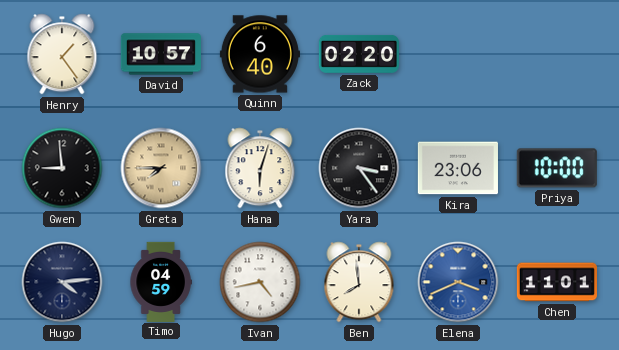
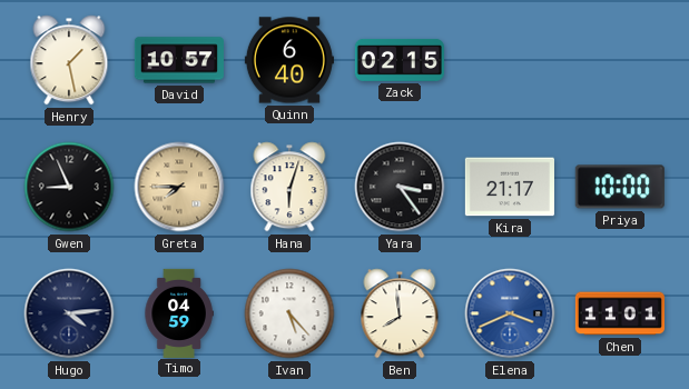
Henry: 1:24 -> 1:28
Zack: 02:20 -> 02:15
Gwen: 8:59 -> 8:56
Kira: 23:06 -> 21:17
Ivan: 4:43 -> 5:23
